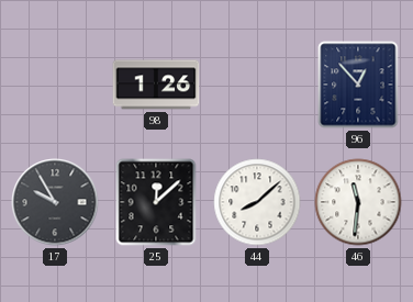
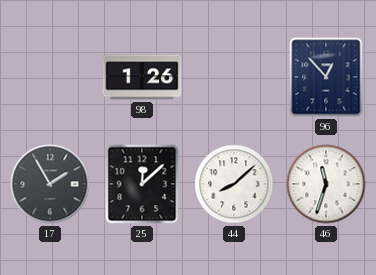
17: 9:55 -> 1:55
46: 11:31 -> 11:33
